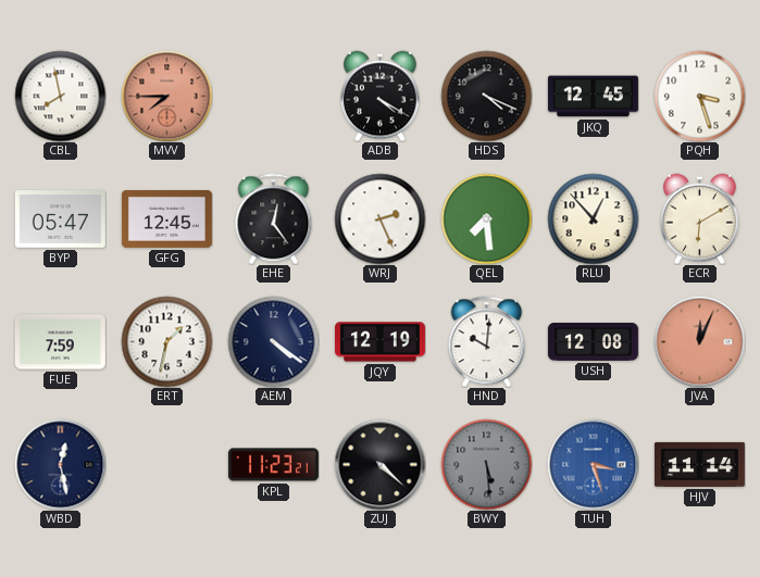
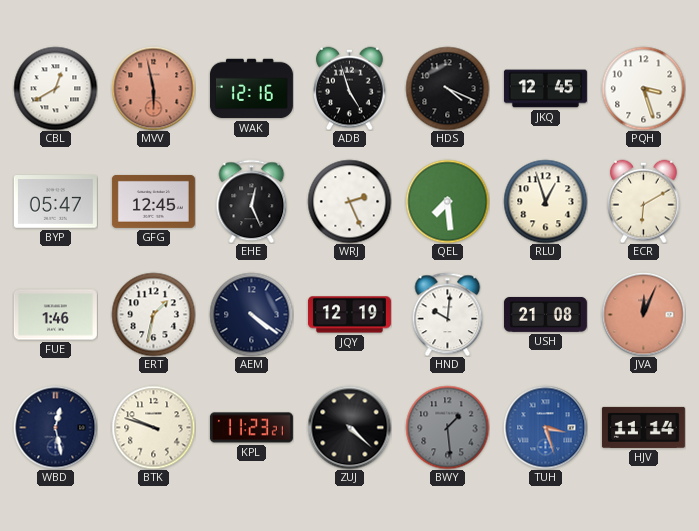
CBL: 7:58 -> 12:40
MVV: 7:45 -> 5:58
WAK: none -> 12:16
ADB: 4:20 -> 4:57
EHE: 12:24 -> 12:26
RLU: 12:53 -> 12:57
FUE: 7:59 -> 1:46
USH: 12:08 -> 21:08
BTK: none -> 9:48
BWY: 5:29 -> 1:29
